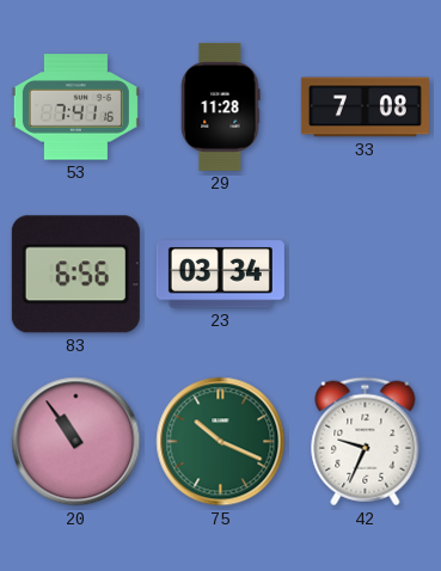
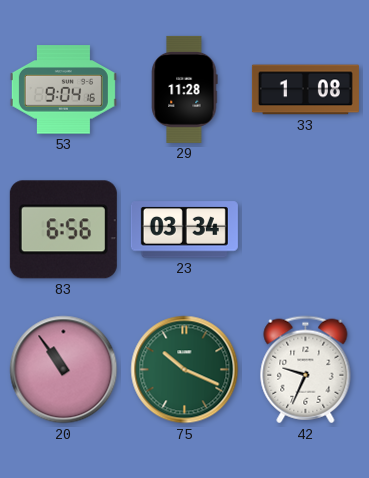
53: 7:41 -> 9:04
33: 7:08 -> 1:08
